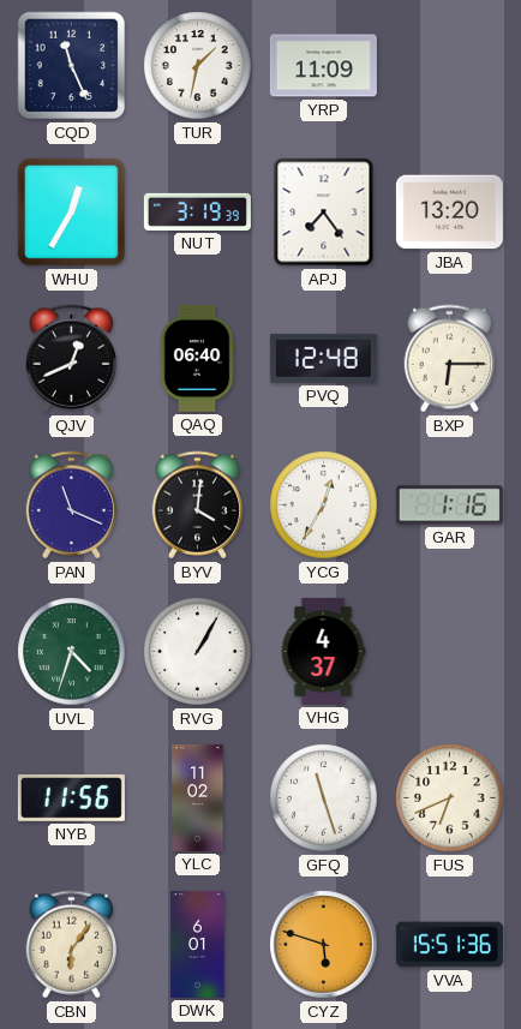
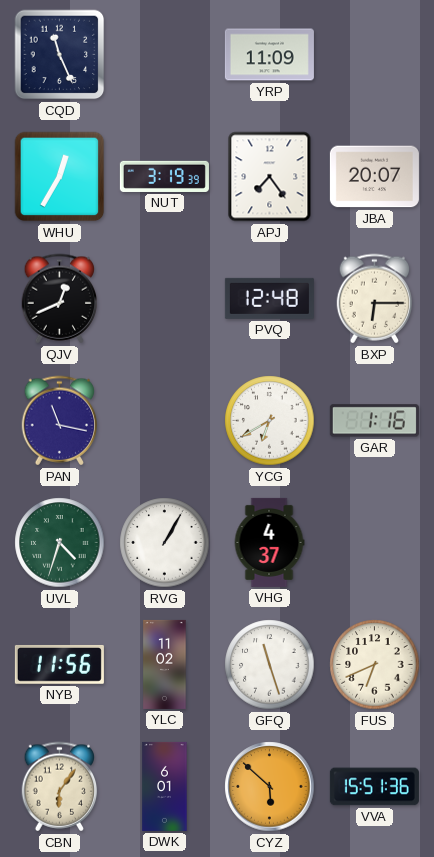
TUR: 1:32 -> none
JBA: 13:20 -> 20:07
QAQ: 06:40 -> none
PAN: 11:19 -> 11:17
BYV: 4:01 -> none
YCG: 12:35 -> 6:40
CYZ: 5:48 -> 5:52
